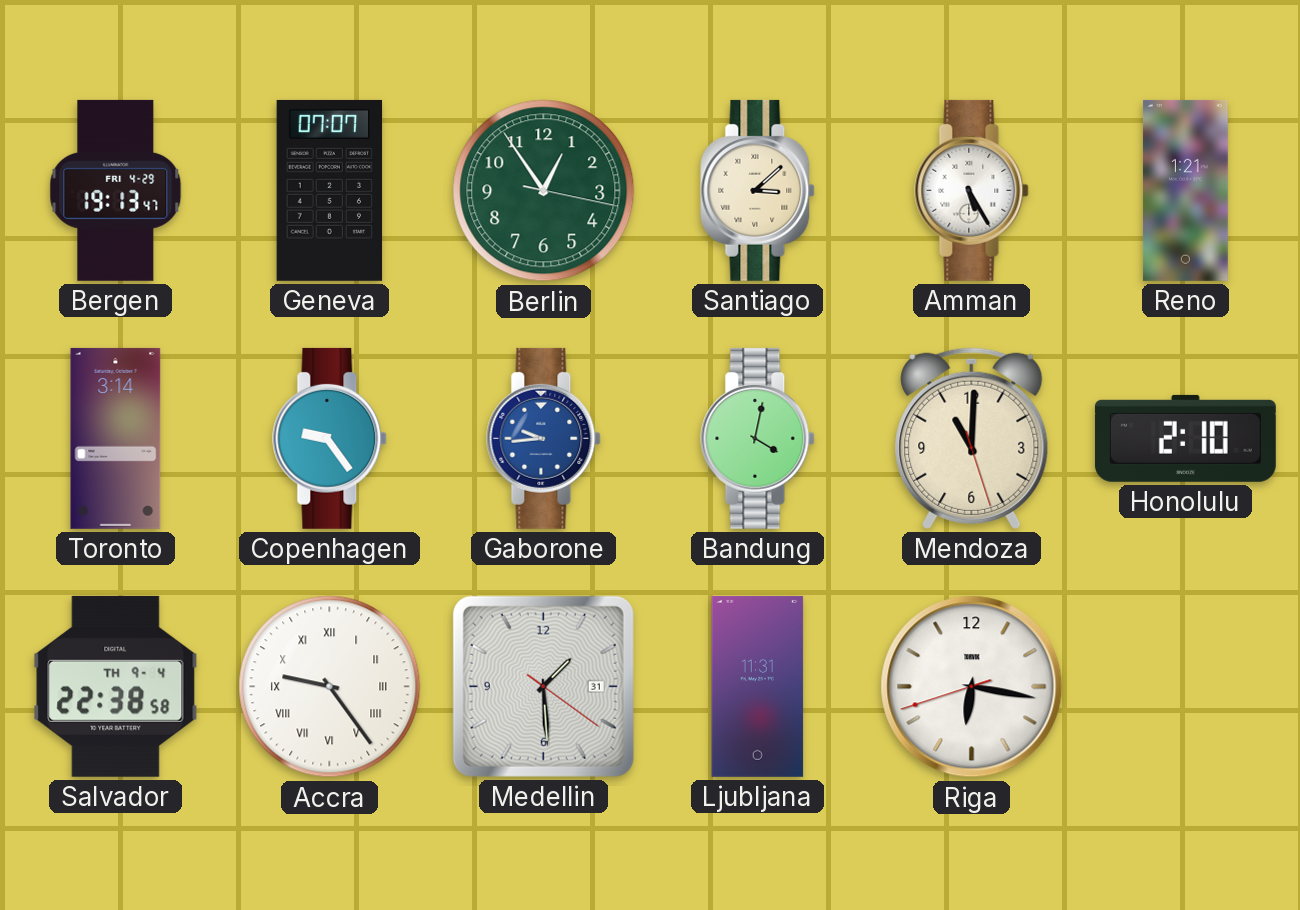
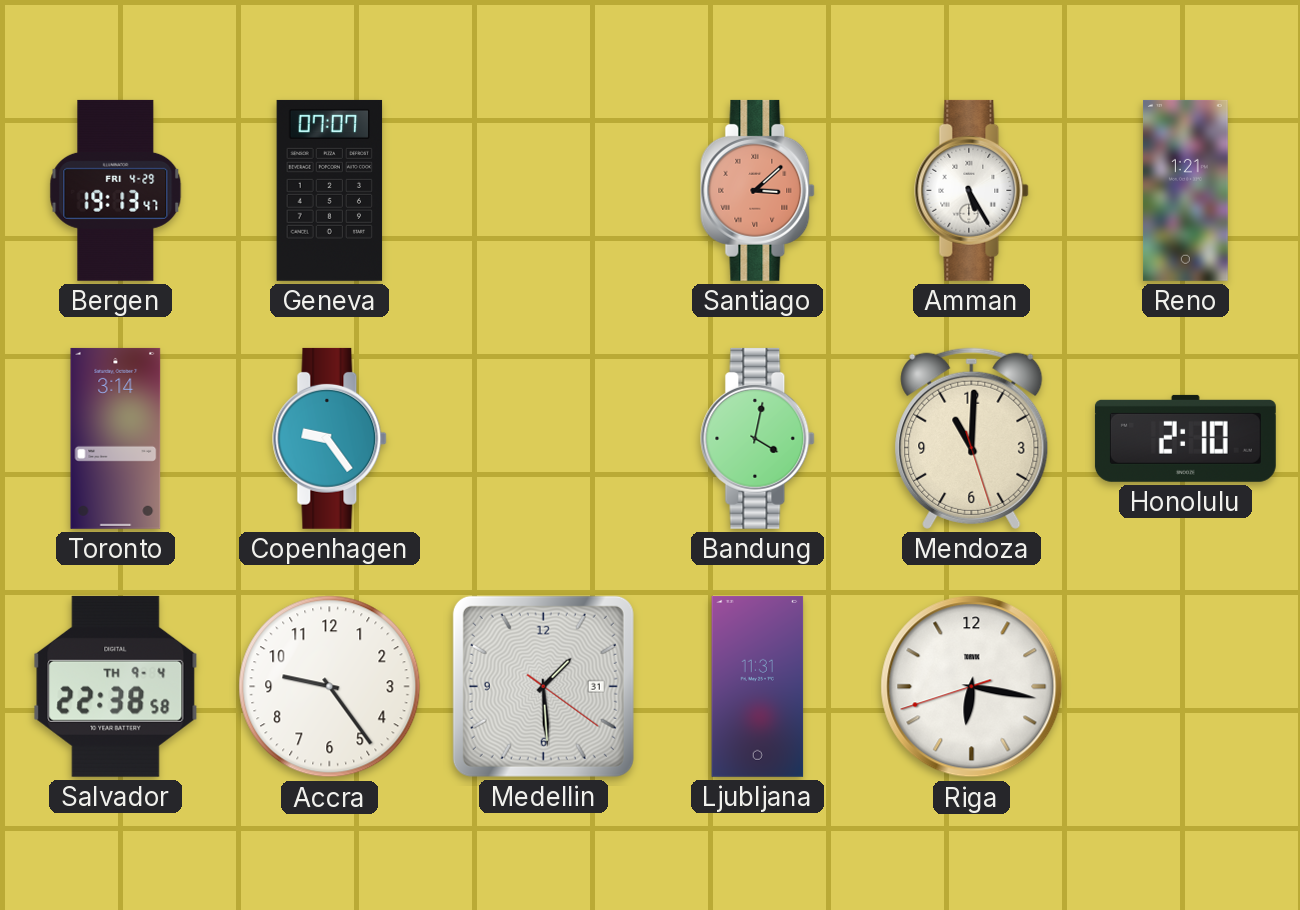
Berlin: 12:54 -> none
Santiago dial: cream -> salmon
Gaborone: 9:44 -> none
Accra numerals: Roman -> Arabic
